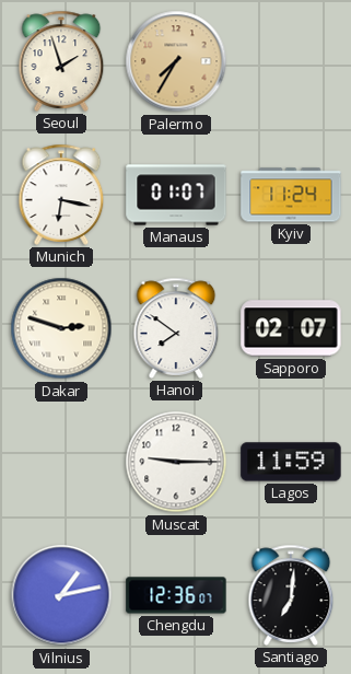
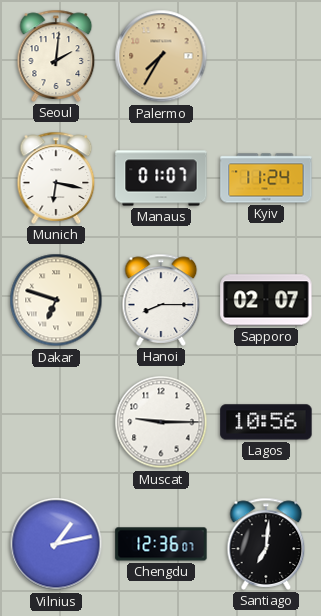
Seoul: 1:57 -> 2:01
Dakar: 2:48 -> 6:48
Hanoi: 7:51 -> 8:15
Lagos: 11:59 -> 10:56
